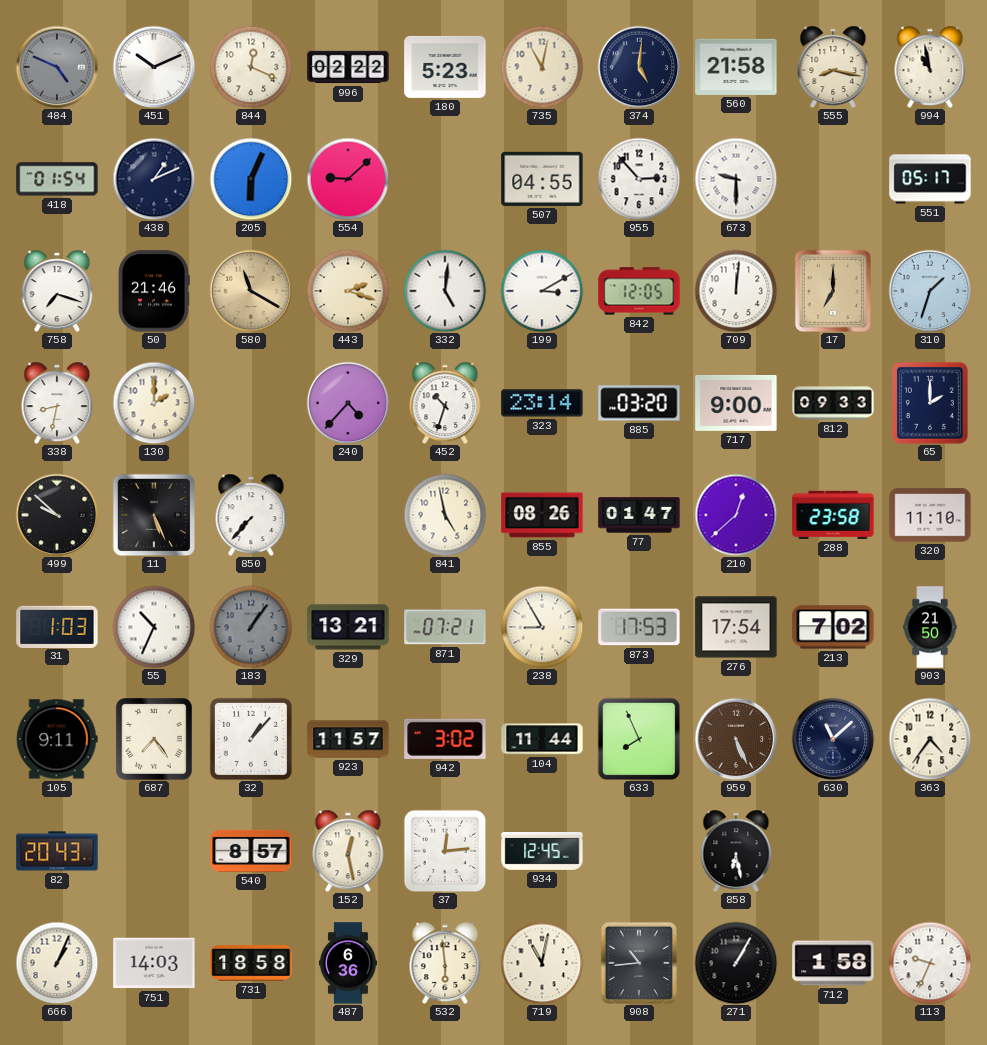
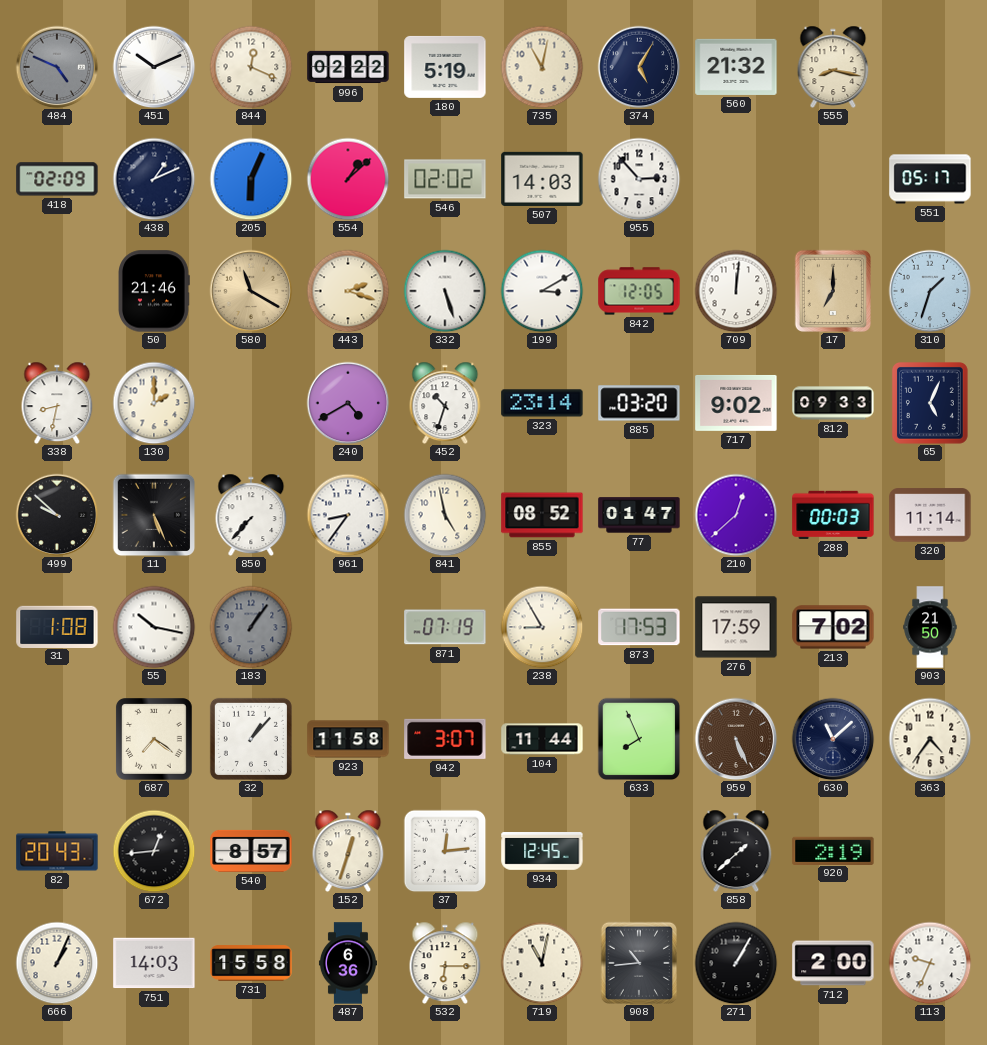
180: 5:23 -> 5:19
374: 5:01 -> 5:05
560: 21:58 -> 21:32
994: 10:58 -> none
418: 01:54 -> 02:09
554: 9:08 -> 1:08
546: none -> 02:02
507: 04:55 -> 14:03
673: 9:30 -> none
758: 7:18 -> none
332: 5:01 -> 5:27
240: 4:37 -> 4:40
717: 9:00 -> 9:02
65: 2:00 -> 5:04
961: none -> 8:36
855: 08:26 -> 08:52
288: 23:58 -> 00:03
320: 11:10 -> 11:14
31: 1:03 -> 1:08
55: 10:34 -> 10:17
329: 13:21 -> none
871: 07:21 -> 07:19
276: 17:54 -> 17:59
105: 9:11 -> none
687: 7:24 -> 7:21
923: 11:57 -> 11:58
942: 3:02 -> 3:07
672: none -> 12:44
152: 12:28 -> 12:33
858: 6:28 -> 1:38
920: none -> 2:19
731: 18:58 -> 15:58
532: 5:59 -> 6:15
712: 1:58 -> 2:00
